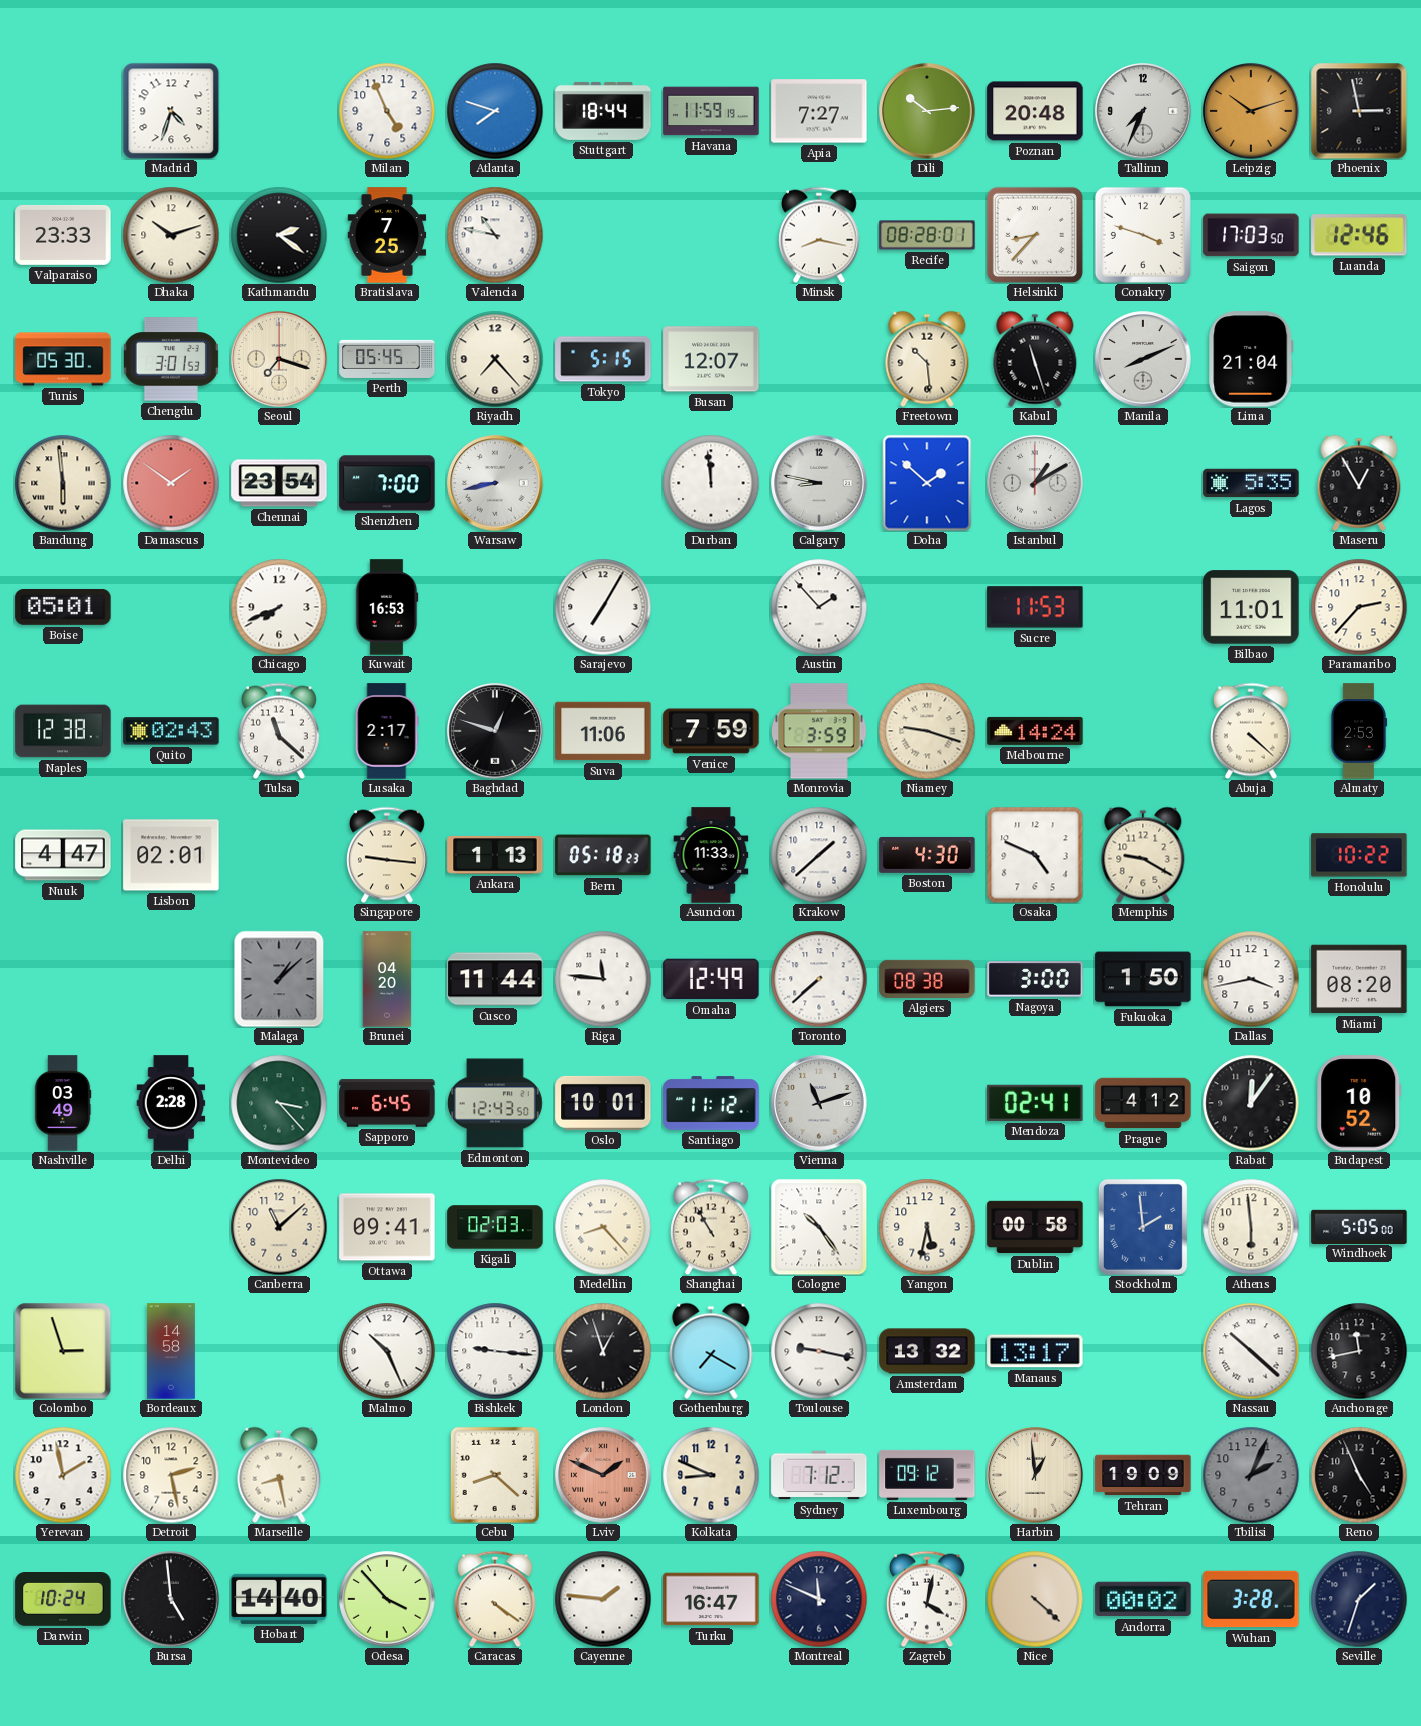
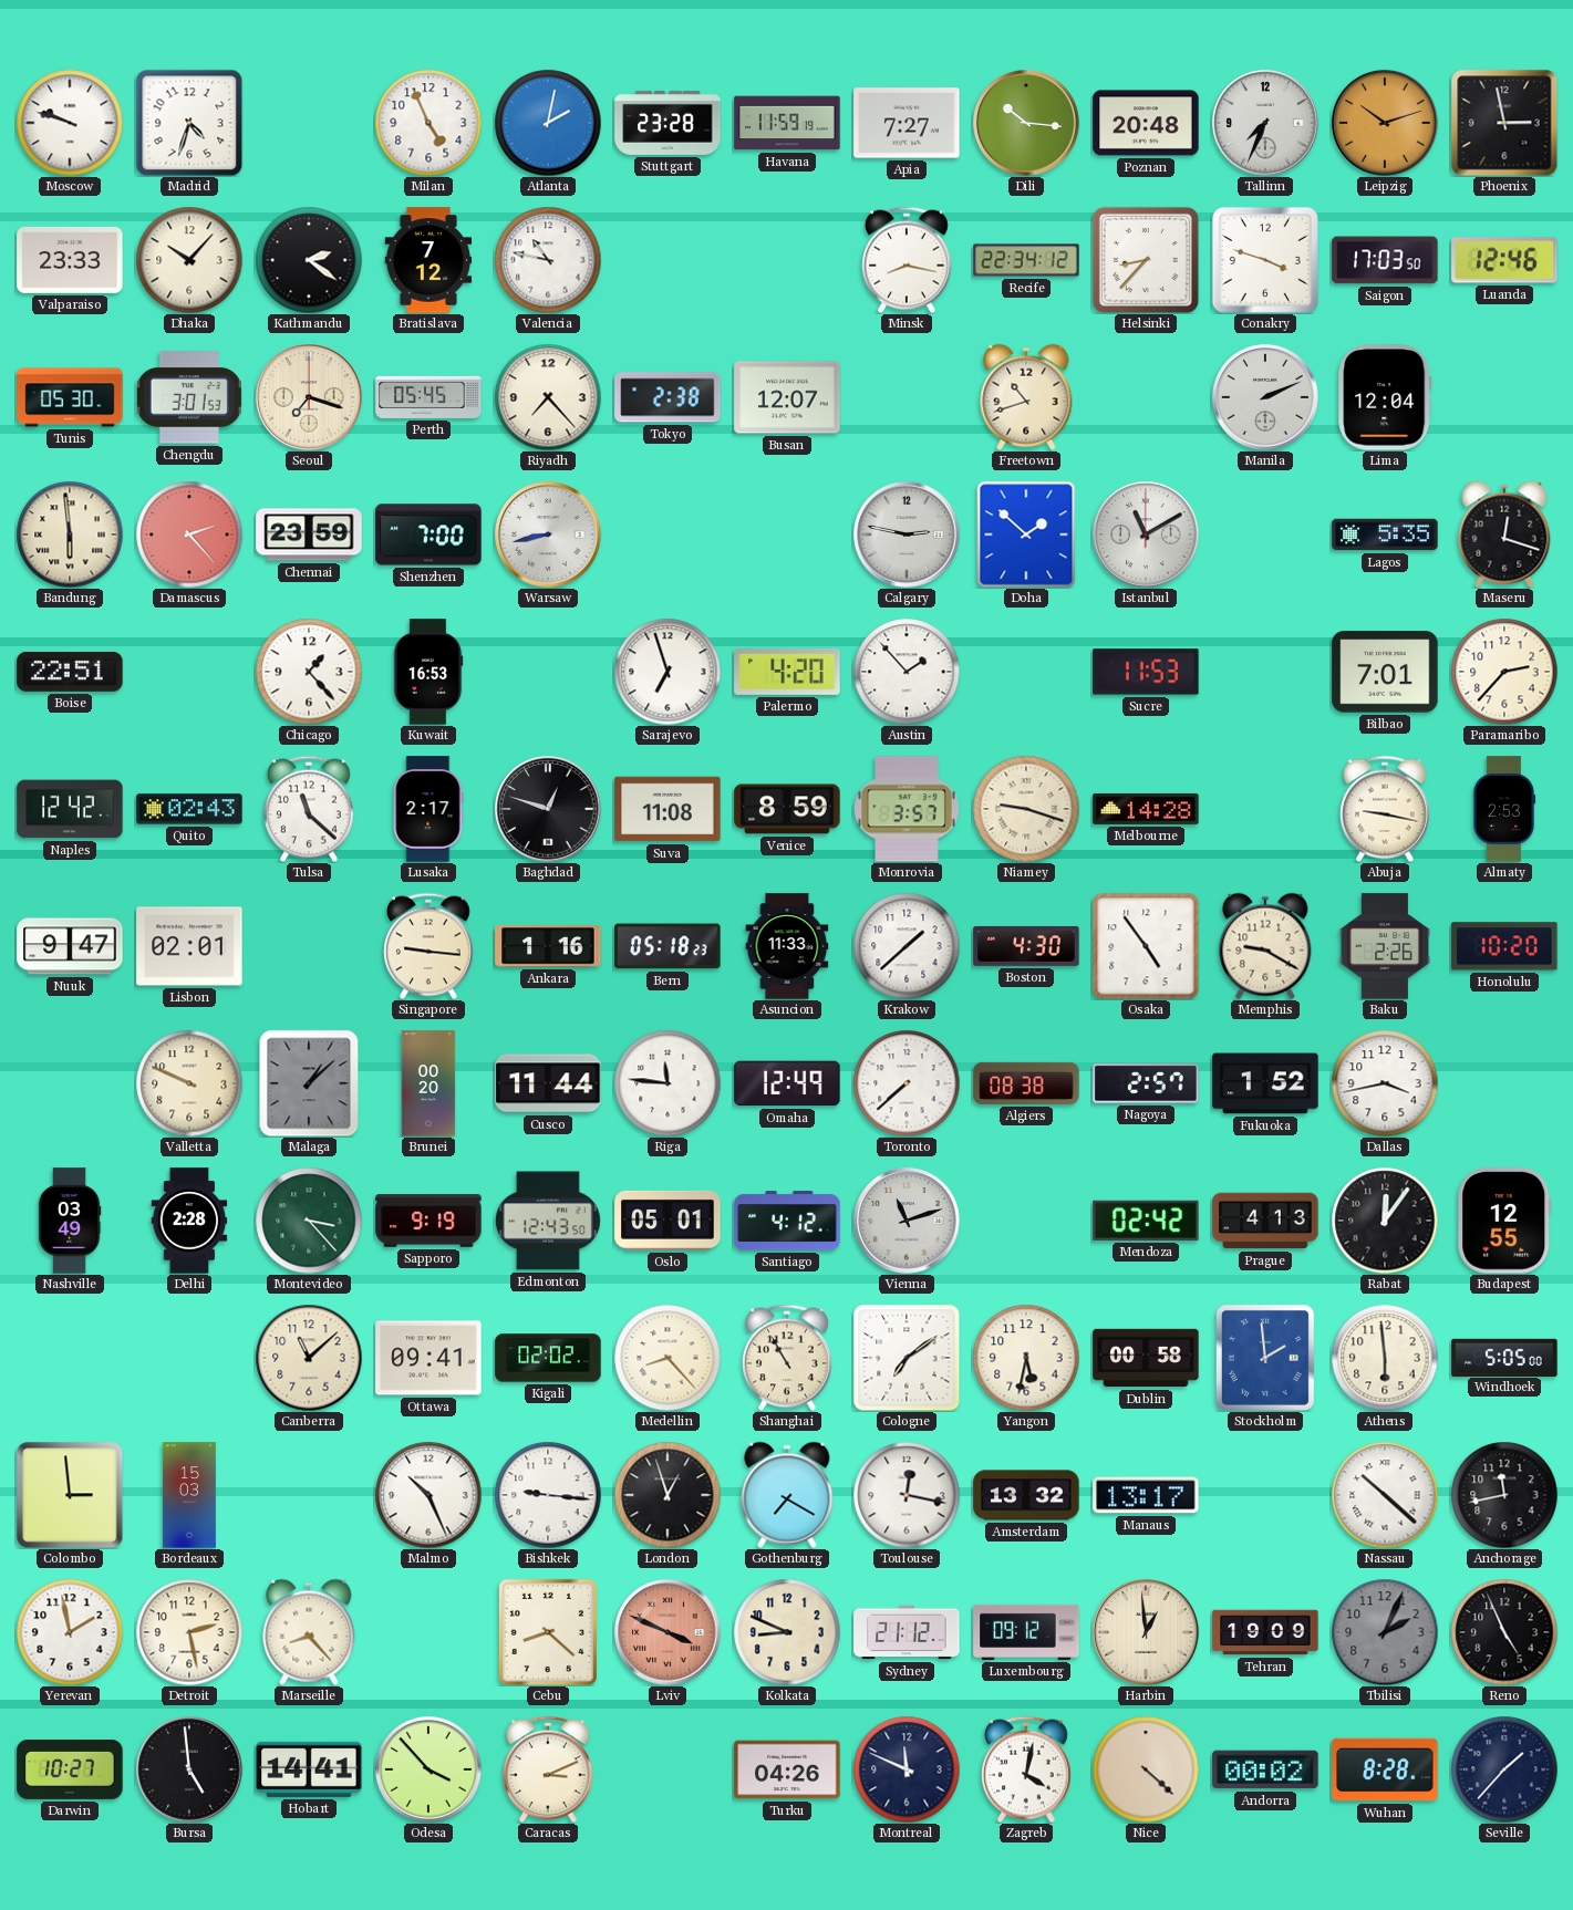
Moscow: none -> 9:48
Atlanta: 7:48 -> 2:02
Stuttgart: 18:44 -> 23:28
Dili: 10:14 -> 10:16
Dhaka: 10:12 -> 10:07
Bratislava: 7:25 -> 7:12
Recife: 08:28 -> 22:34
Tokyo: 5:15 -> 2:38
Freetown: 10:29 -> 10:42
Kabul: 11:27 -> none
Manila: 8:11 -> 2:11
Lima: 21:04 -> 12:04
Damascus: 1:51 -> 2:23
Chennai: 23:54 -> 23:59
Durban: 11:59 -> none
Calgary: 8:47 -> 2:47
Istanbul: 1:10 -> 11:10
Maseru: 12:55 -> 12:18
Boise: 05:01 -> 22:51
Chicago: 7:41 -> 1:23
Sarajevo: 7:05 -> 6:57
Palermo: none -> 4:20
Bilbao: 11:01 -> 7:01
Naples: 12:38 -> 12:42
Suva: 11:06 -> 11:08
Venice: 7:59 -> 8:59
Monrovia: 3:59 -> 3:57
Melbourne: 14:24 -> 14:28
Abuja: 4:22 -> 9:17
Nuuk: 4:47 -> 9:47
Ankara: 1:13 -> 1:16
Osaka: 4:49 -> 4:54
Baku: none -> 2:26
Honolulu: 10:22 -> 10:20
Valletta: none -> 9:49
Brunei: 04:20 -> 00:20
Nagoya: 3:00 -> 2:57
Fukuoka: 1:50 -> 1:52
Miami: 08:20 -> none
Sapporo: 6:45 -> 9:19
Oslo: 10:01 -> 05:01
Santiago: 11:12 -> 4:12
Mendoza: 02:41 -> 02:42
Prague: 4:12 -> 4:13
Budapest: 10:52 -> 12:55
Kigali: 02:03 -> 02:02
Cologne: 10:24 -> 7:09
Colombo: 2:57 -> 2:59
Bordeaux: 14:58 -> 15:03
Toulouse: 9:17 -> 12:17
Marseille: 8:28 -> 8:23
Lviv: 1:49 -> 3:49
Sydney: 7:12 -> 21:12
Darwin: 10:24 -> 10:27
Hobart: 14:40 -> 14:41
Caracas: 4:21 -> 3:11
Cayenne: 1:46 -> none
Turku: 16:47 -> 04:26
Wuhan: 3:28 -> 8:28
Seville: 1:33 -> 1:37
